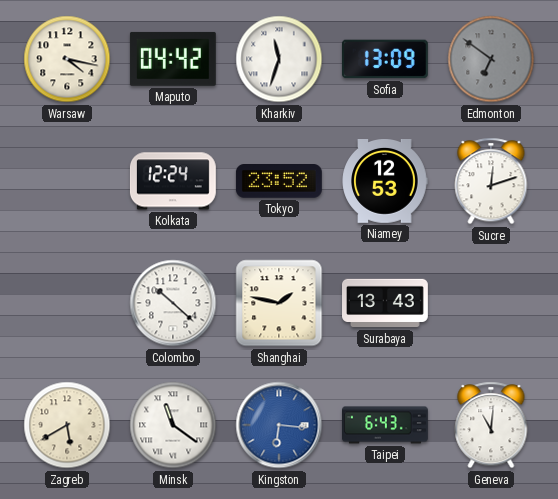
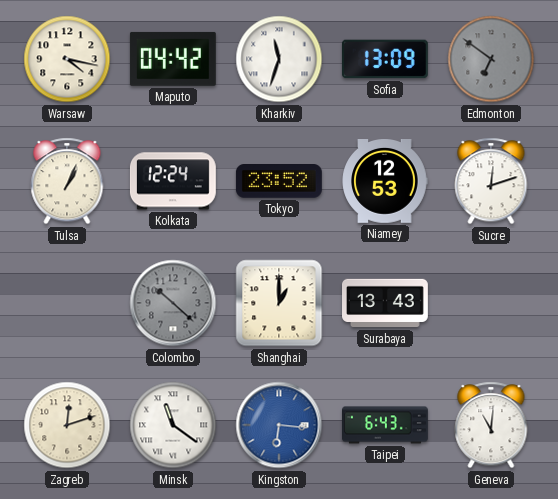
Tulsa: none -> 1:04
Colombo dial: white -> grey
Shanghai: 1:47 -> 1:00
Zagreb: 5:40 -> 12:12
